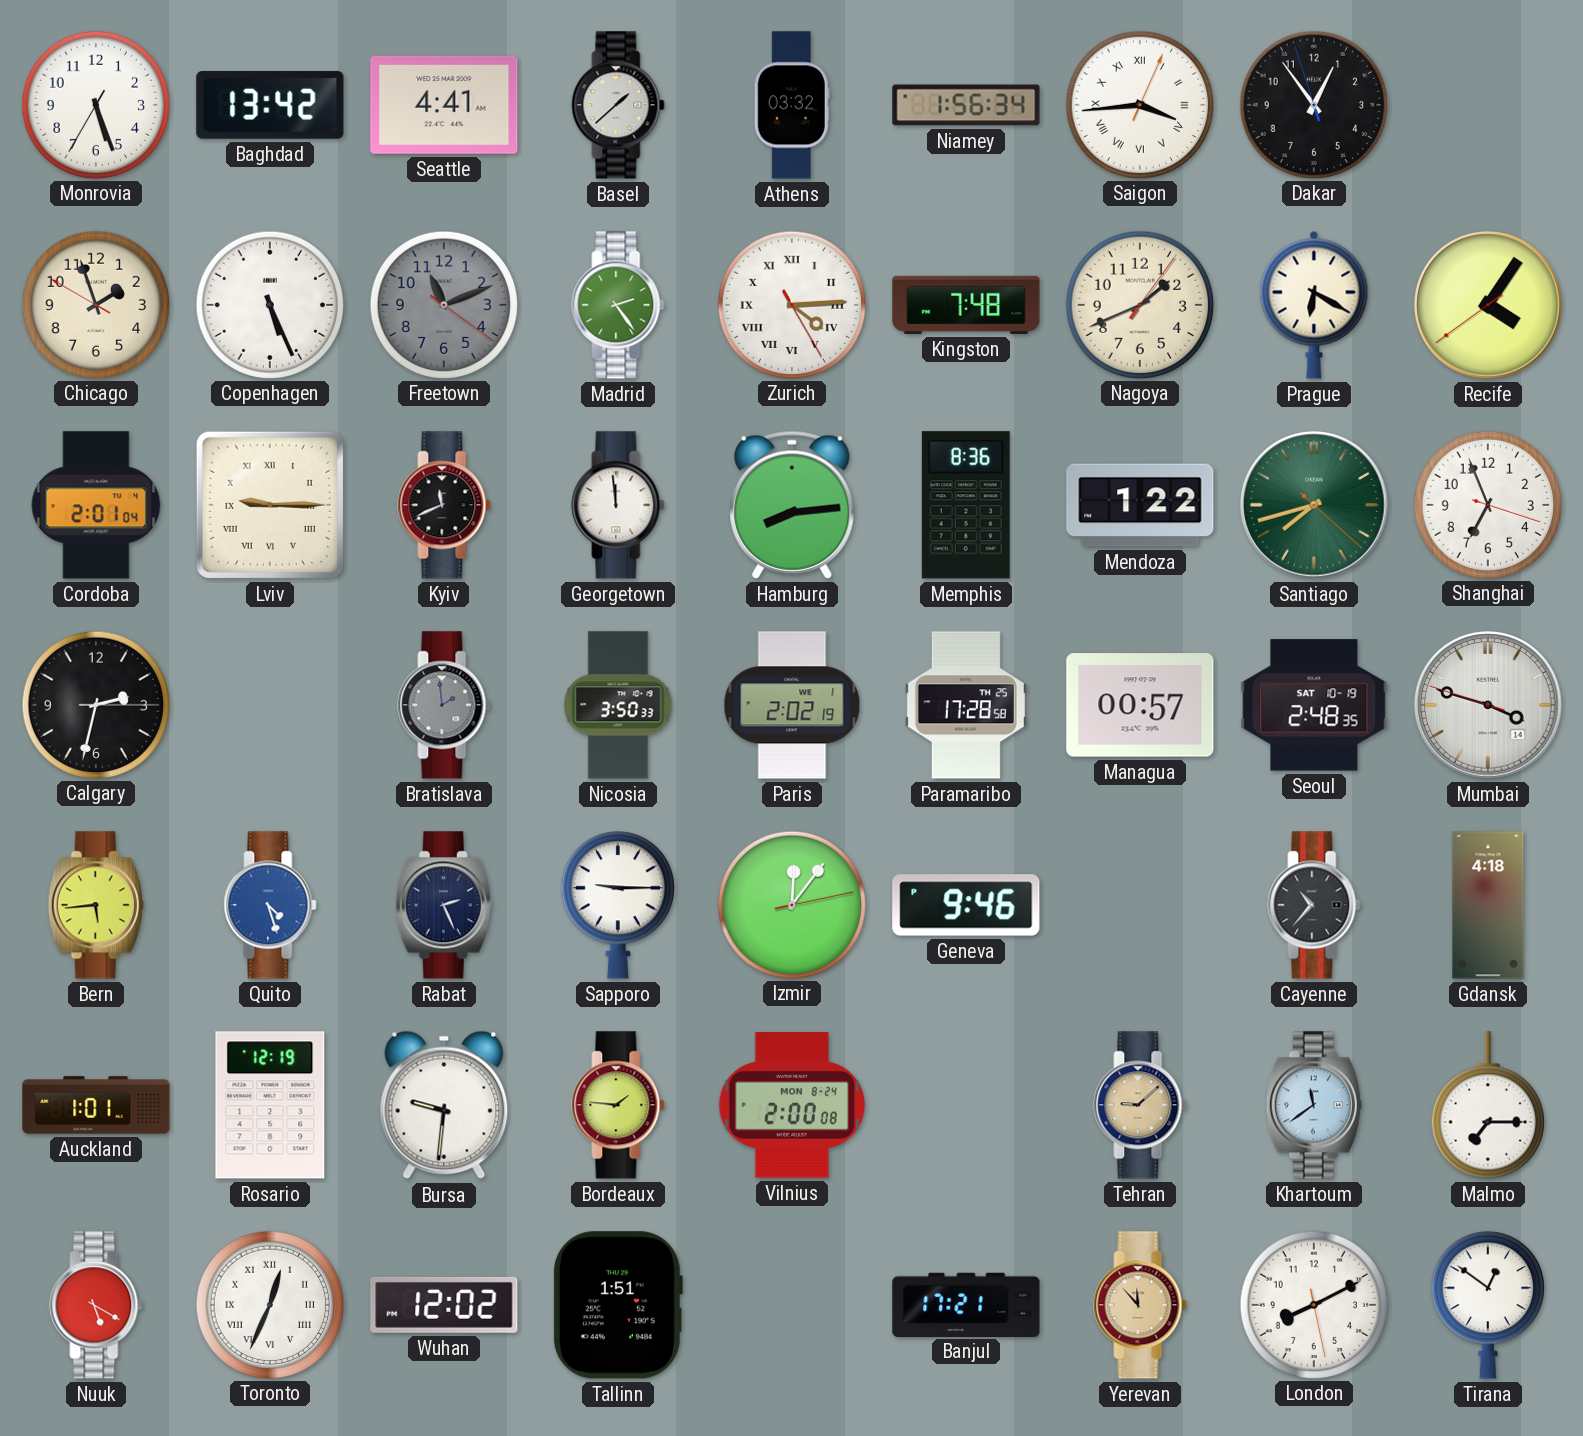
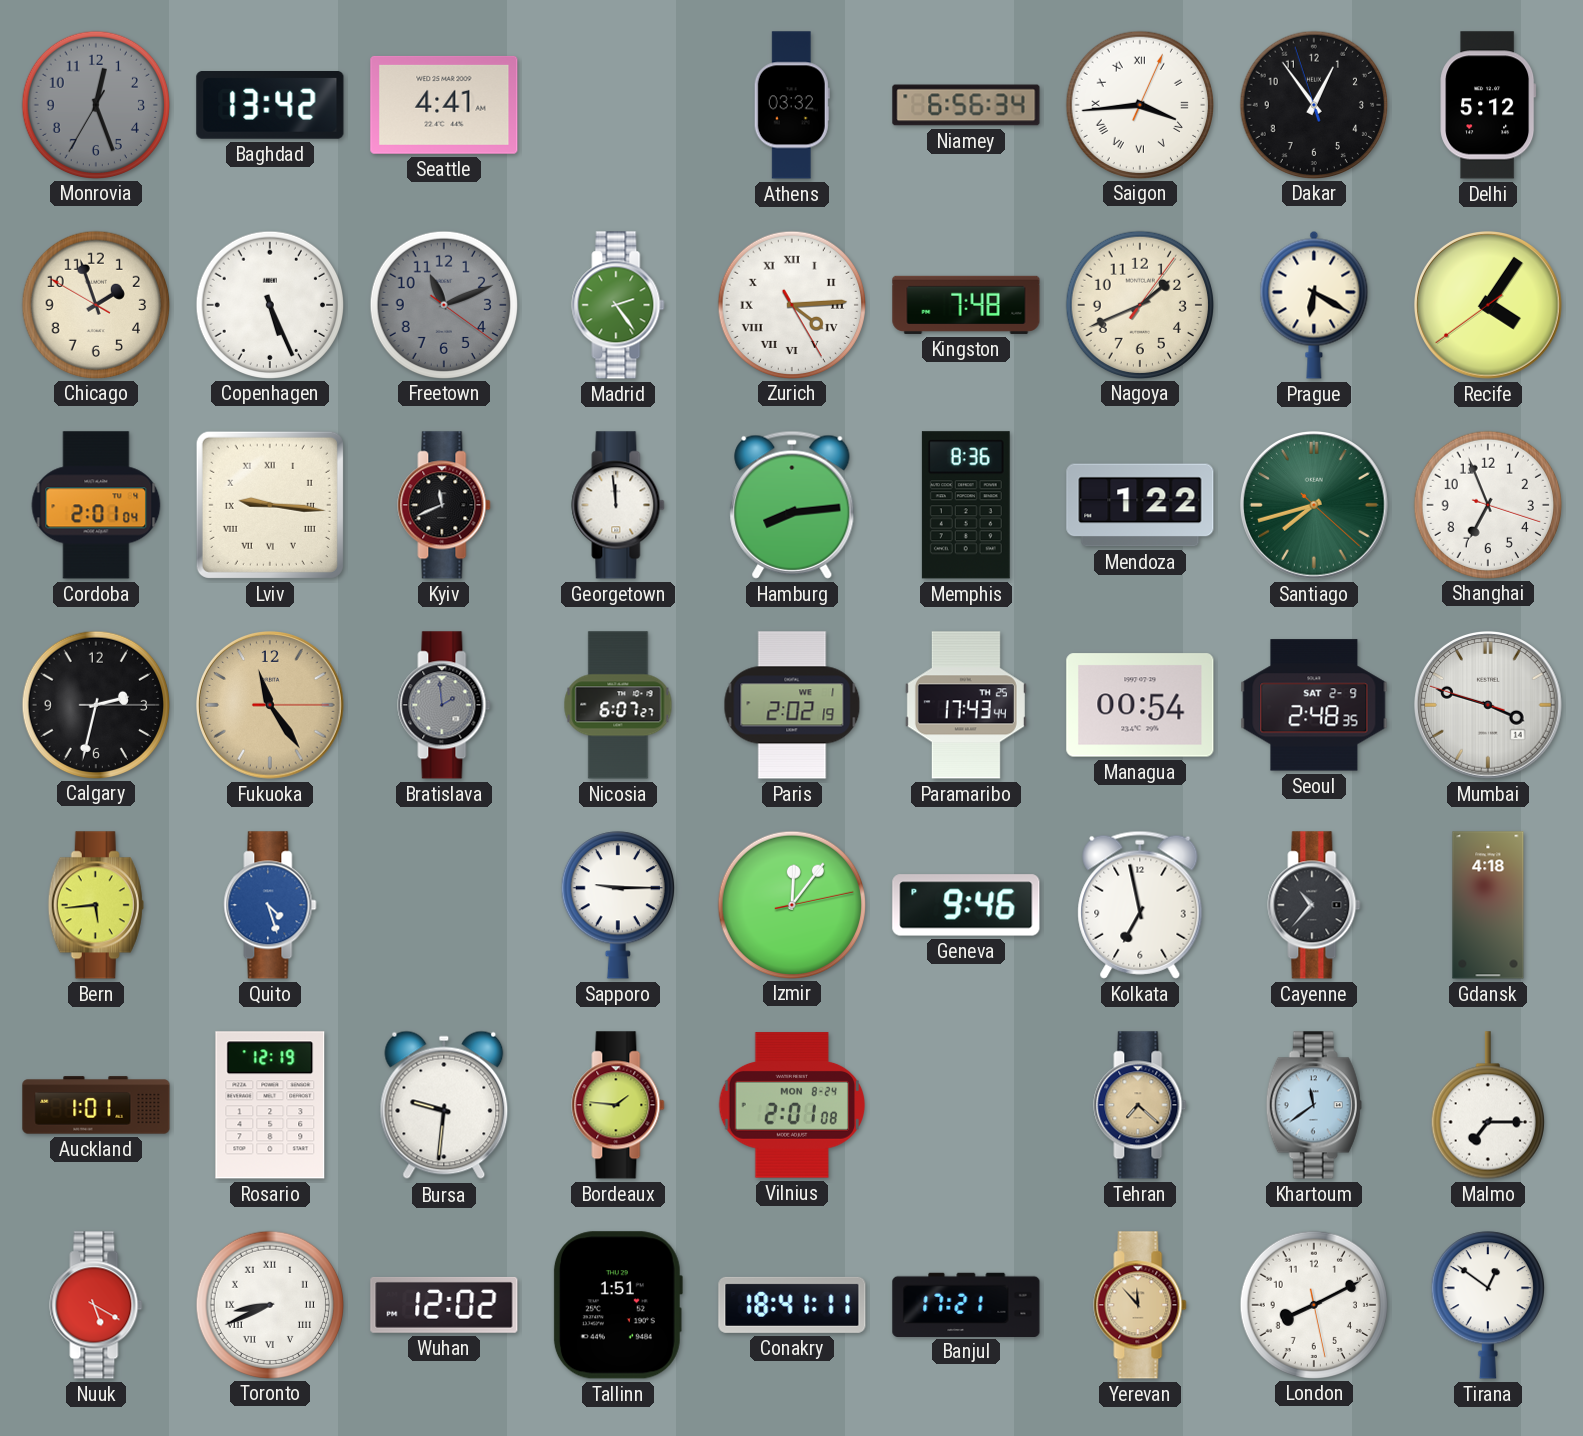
Monrovia: 5:26 -> 12:26
Monrovia dial: white -> grey
Basel: 1:38 -> none
Niamey: 1:56 -> 6:56
Delhi: none -> 5:12
Lviv: 9:15 -> 9:16
Fukuoka: none -> 11:24
Nicosia: 3:50 -> 6:07
Paramaribo: 17:28 -> 17:43
Managua: 00:57 -> 00:54
Seoul date: SAT 10-19 -> SAT 2-9
Rabat: 2:26 -> none
Kolkata: none -> 6:58
Vilnius: 2:00 -> 2:01
Tehran: 9:08 -> 7:22
Toronto: 12:34 -> 8:41
Conakry: none -> 18:41
